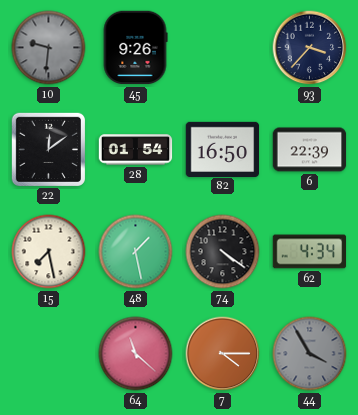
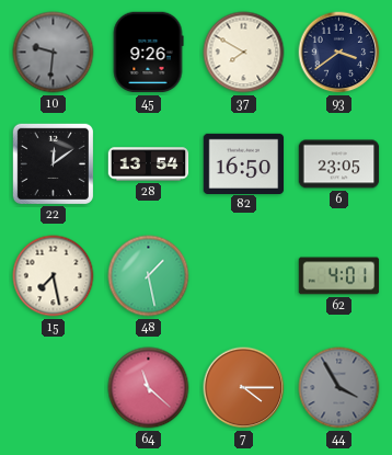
37: none -> 7:50
93: 3:37 -> 3:39
28: 01:54 -> 13:54
6: 22:39 -> 23:05
74: 4:21 -> none
62: 4:34 -> 4:01
